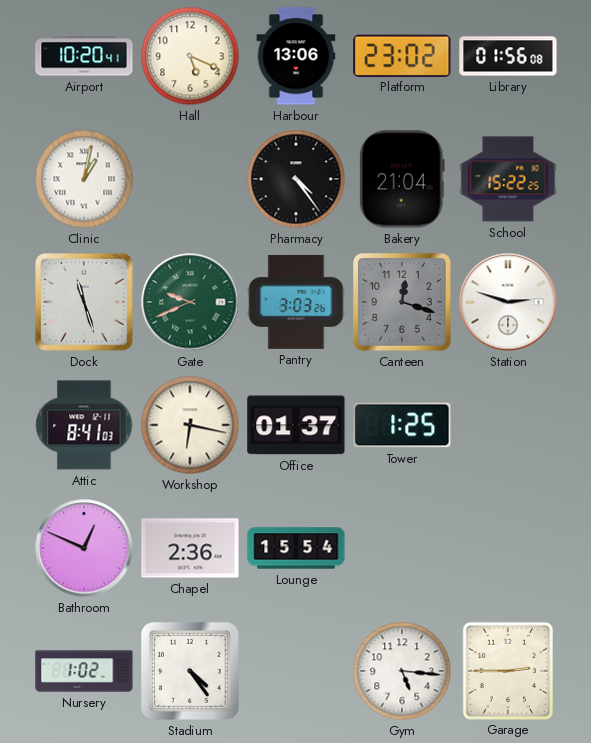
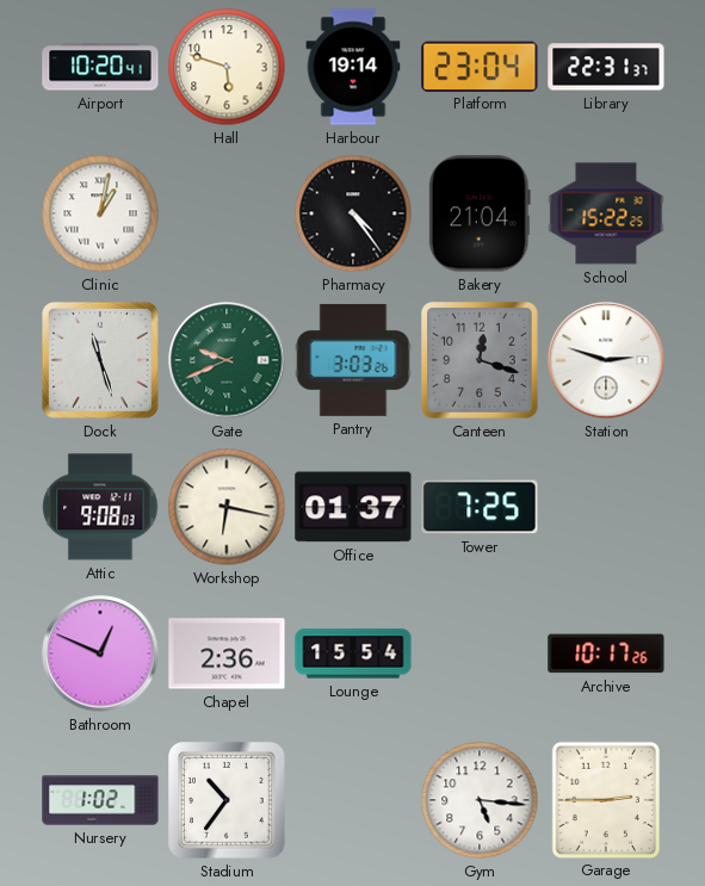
Hall: 5:19 -> 5:48
Harbour: 13:06 -> 19:14
Platform: 23:02 -> 23:04
Library: 01:56 -> 22:31
Attic: 8:41 -> 9:08
Tower: 1:25 -> 7:25
Archive: none -> 10:17
Stadium: 4:24 -> 10:36
